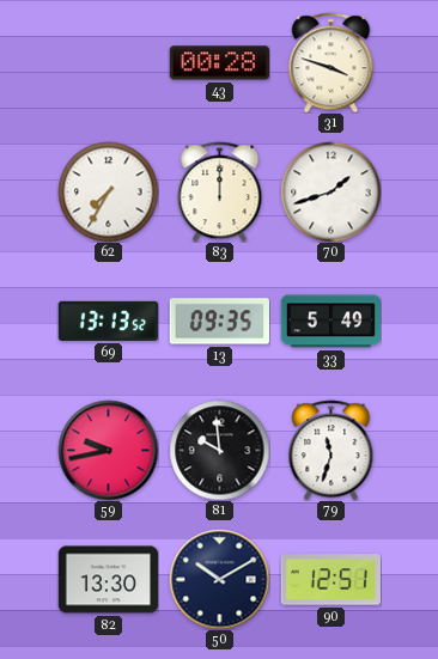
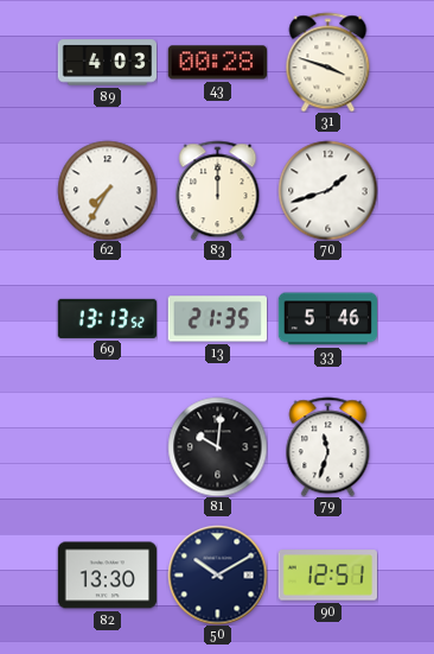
89: none -> 4:03
13: 09:35 -> 21:35
33: 5:49 -> 5:46
59: 9:43 -> none
81: 9:59 -> 10:01
